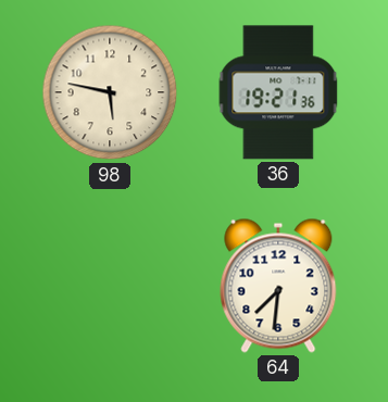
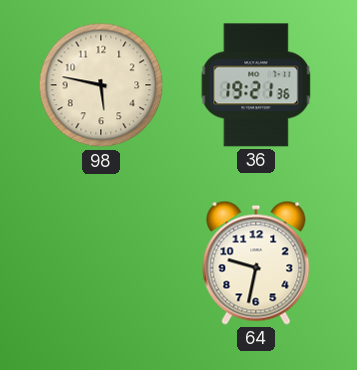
64: 7:31 -> 9:32
